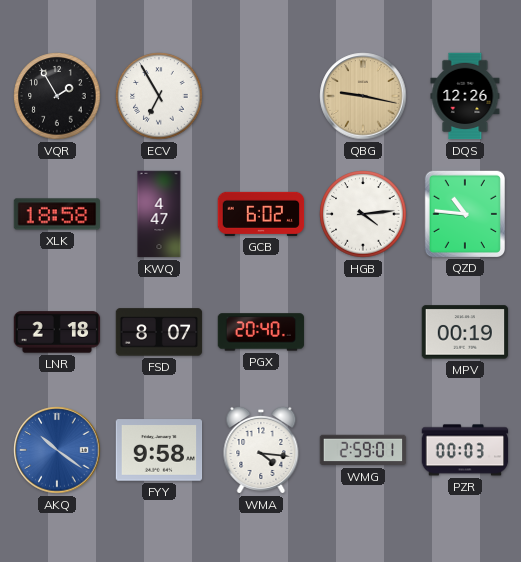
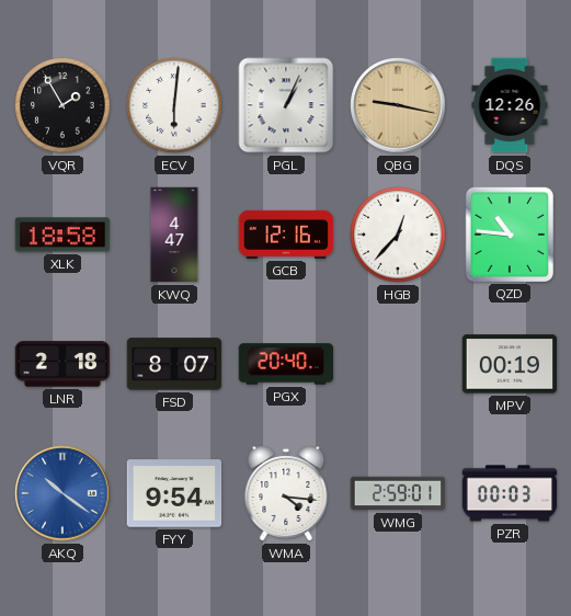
ECV: 6:55 -> 6:01
PGL: none -> 1:04
GCB: 6:02 -> 12:16
HGB: 4:14 -> 12:37
FYY: 9:58 -> 9:54
